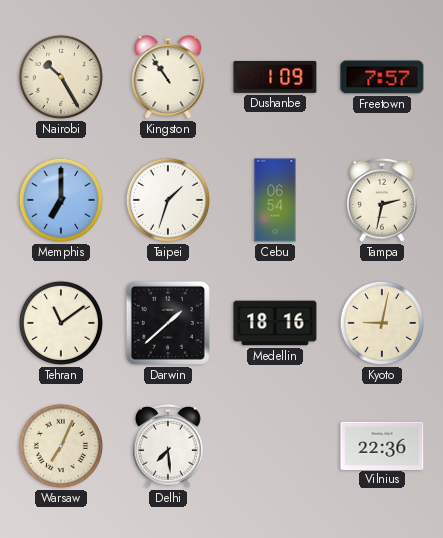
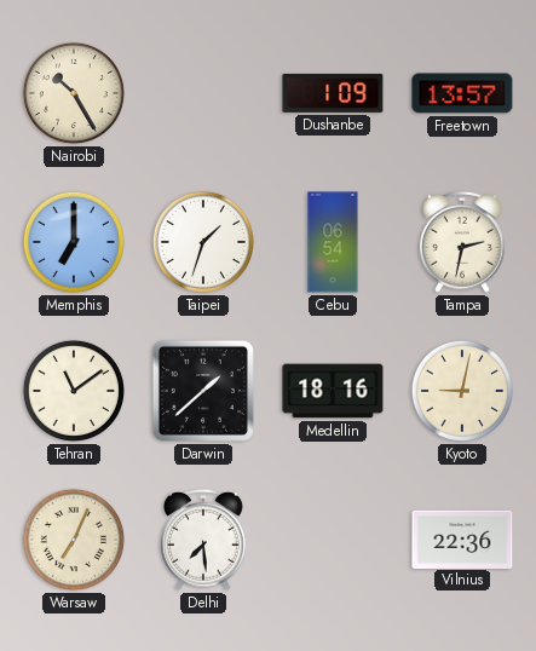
Kingston: 10:54 -> none
Freetown: 7:57 -> 13:57
